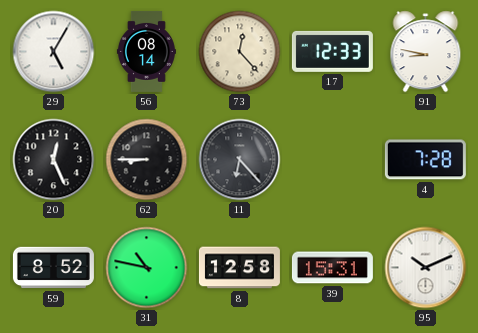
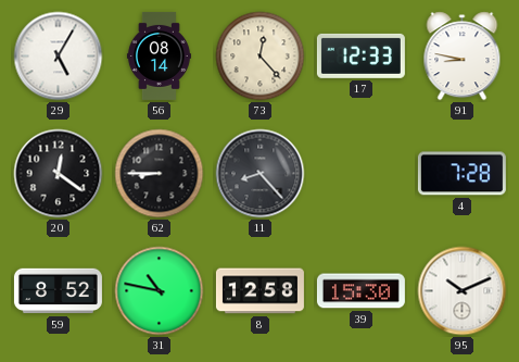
20: 12:26 -> 12:21
11: 6:23 -> 8:23
39: 15:31 -> 15:30
